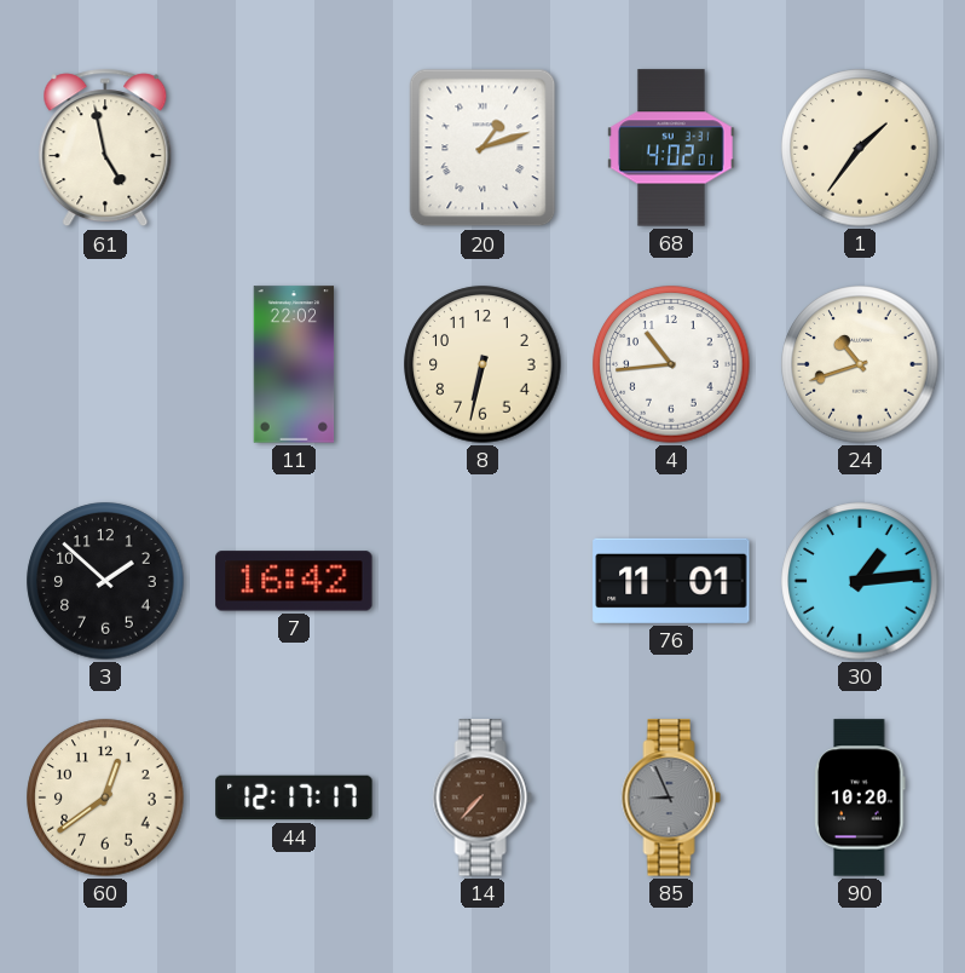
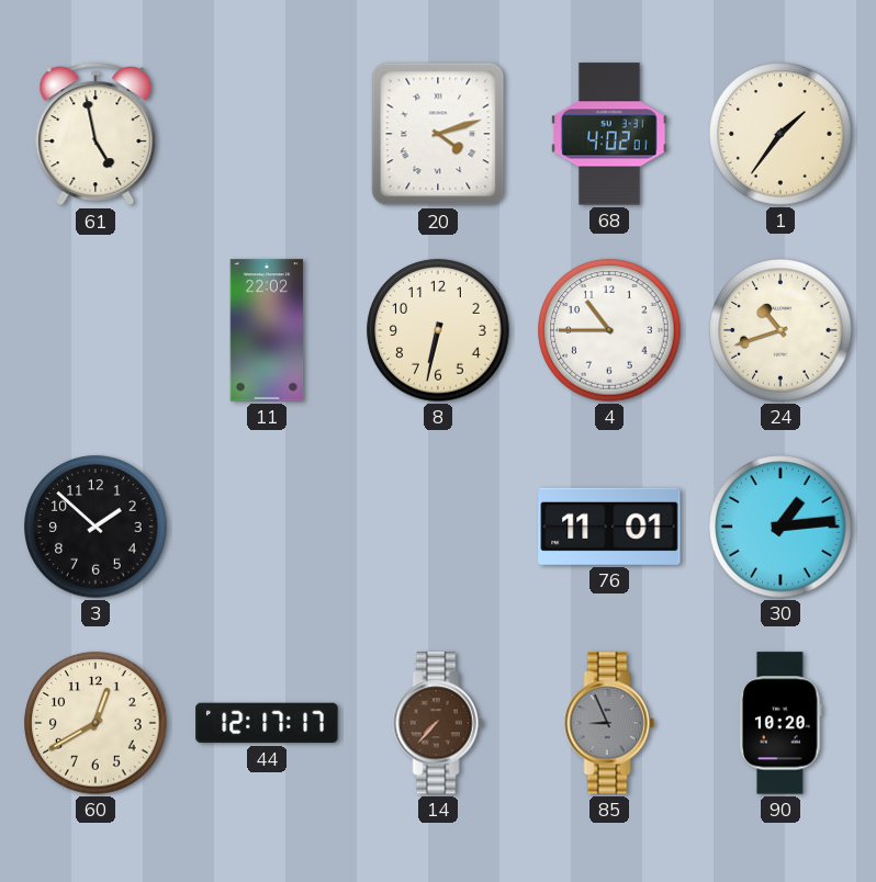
20: 1:12 -> 4:12
4: 10:44 -> 10:45
7: 16:42 -> none
60: 12:39 -> 12:40
